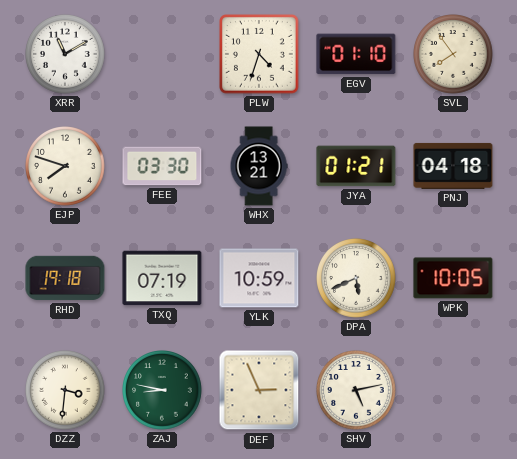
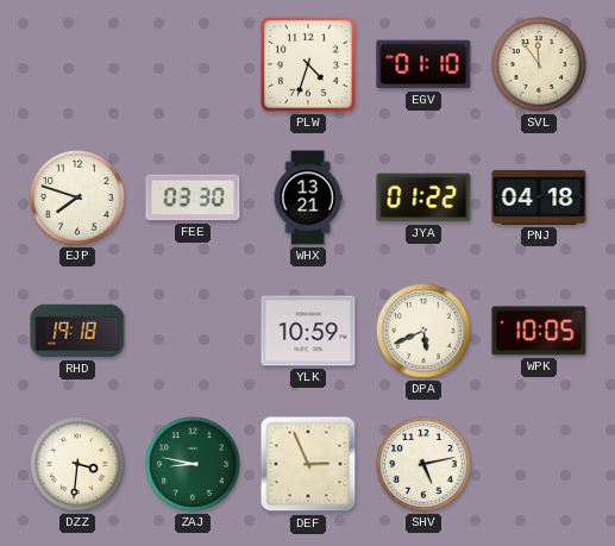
XRR: 11:10 -> none
SVL: 7:54 -> 11:54
JYA: 01:21 -> 01:22
TXQ: 07:19 -> none
